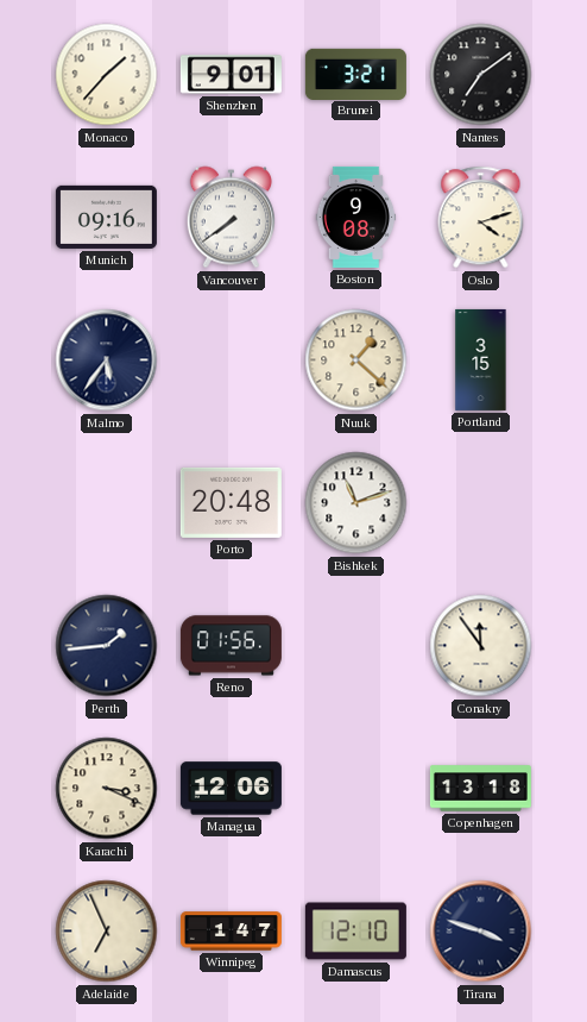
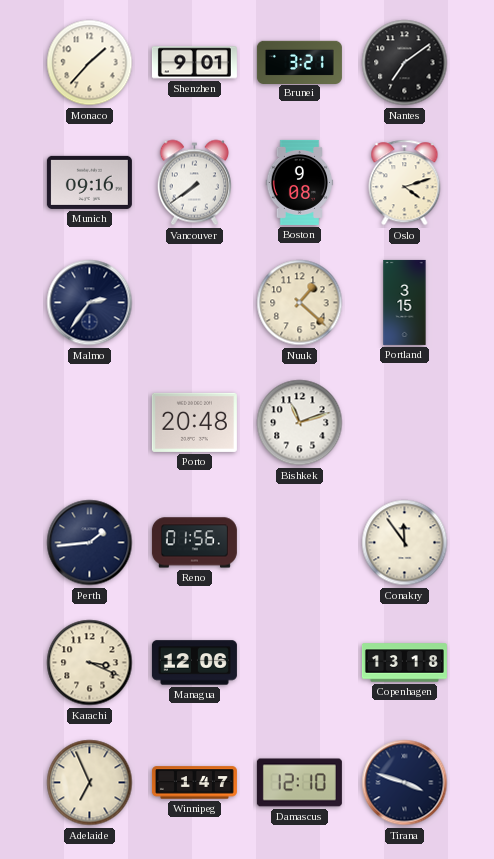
Malmo: 5:36 -> 2:36
